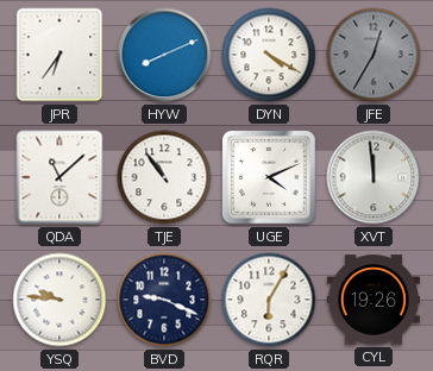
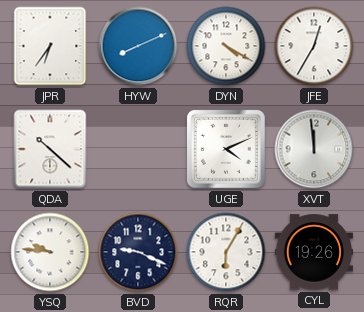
JFE dial: grey -> white
QDA: 11:08 -> 10:22
TJE: 10:54 -> none
